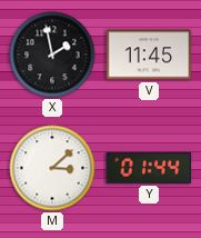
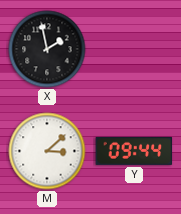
V: 11:45 -> none
Y: 01:44 -> 09:44
